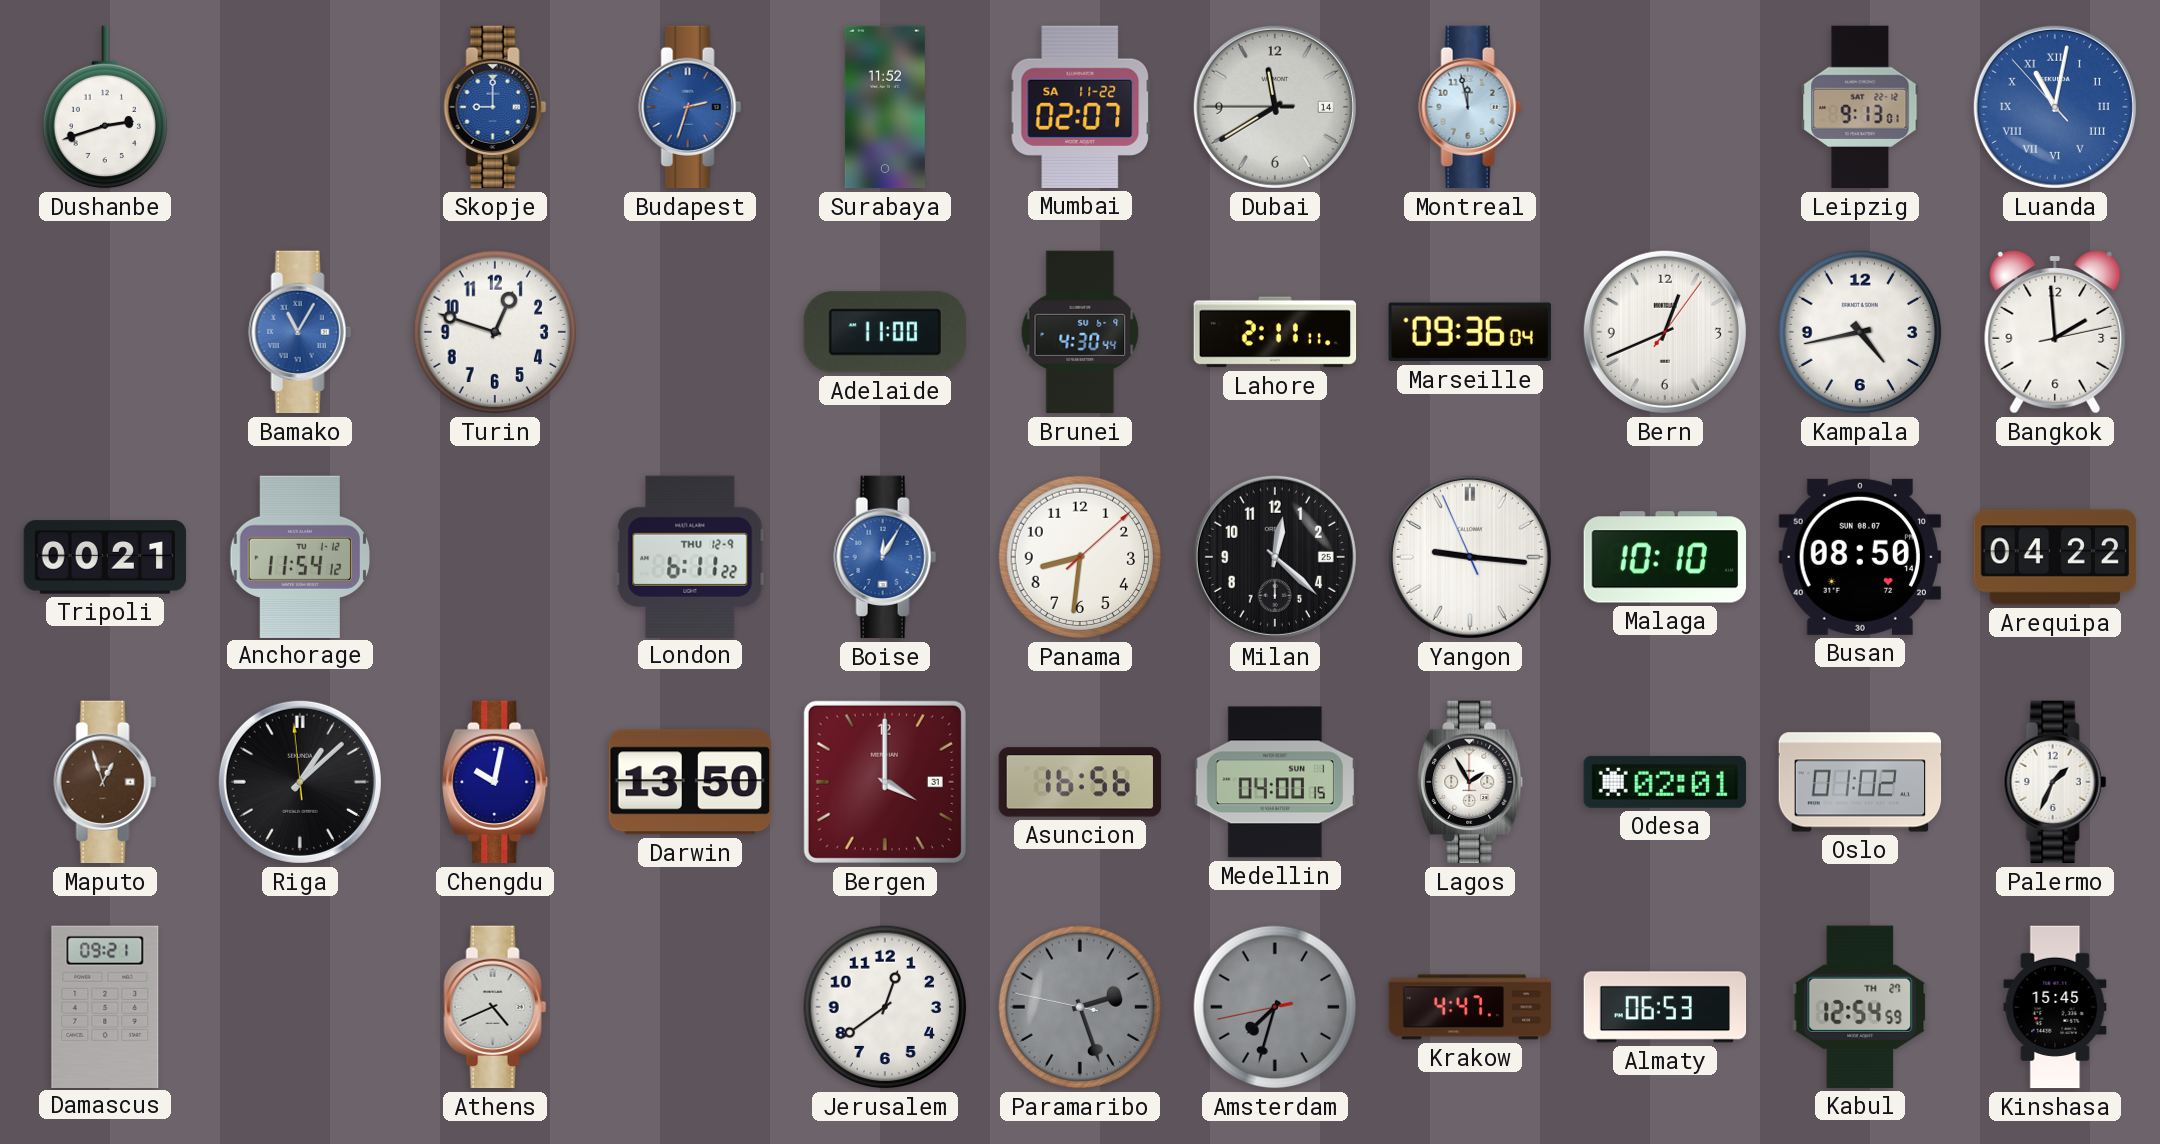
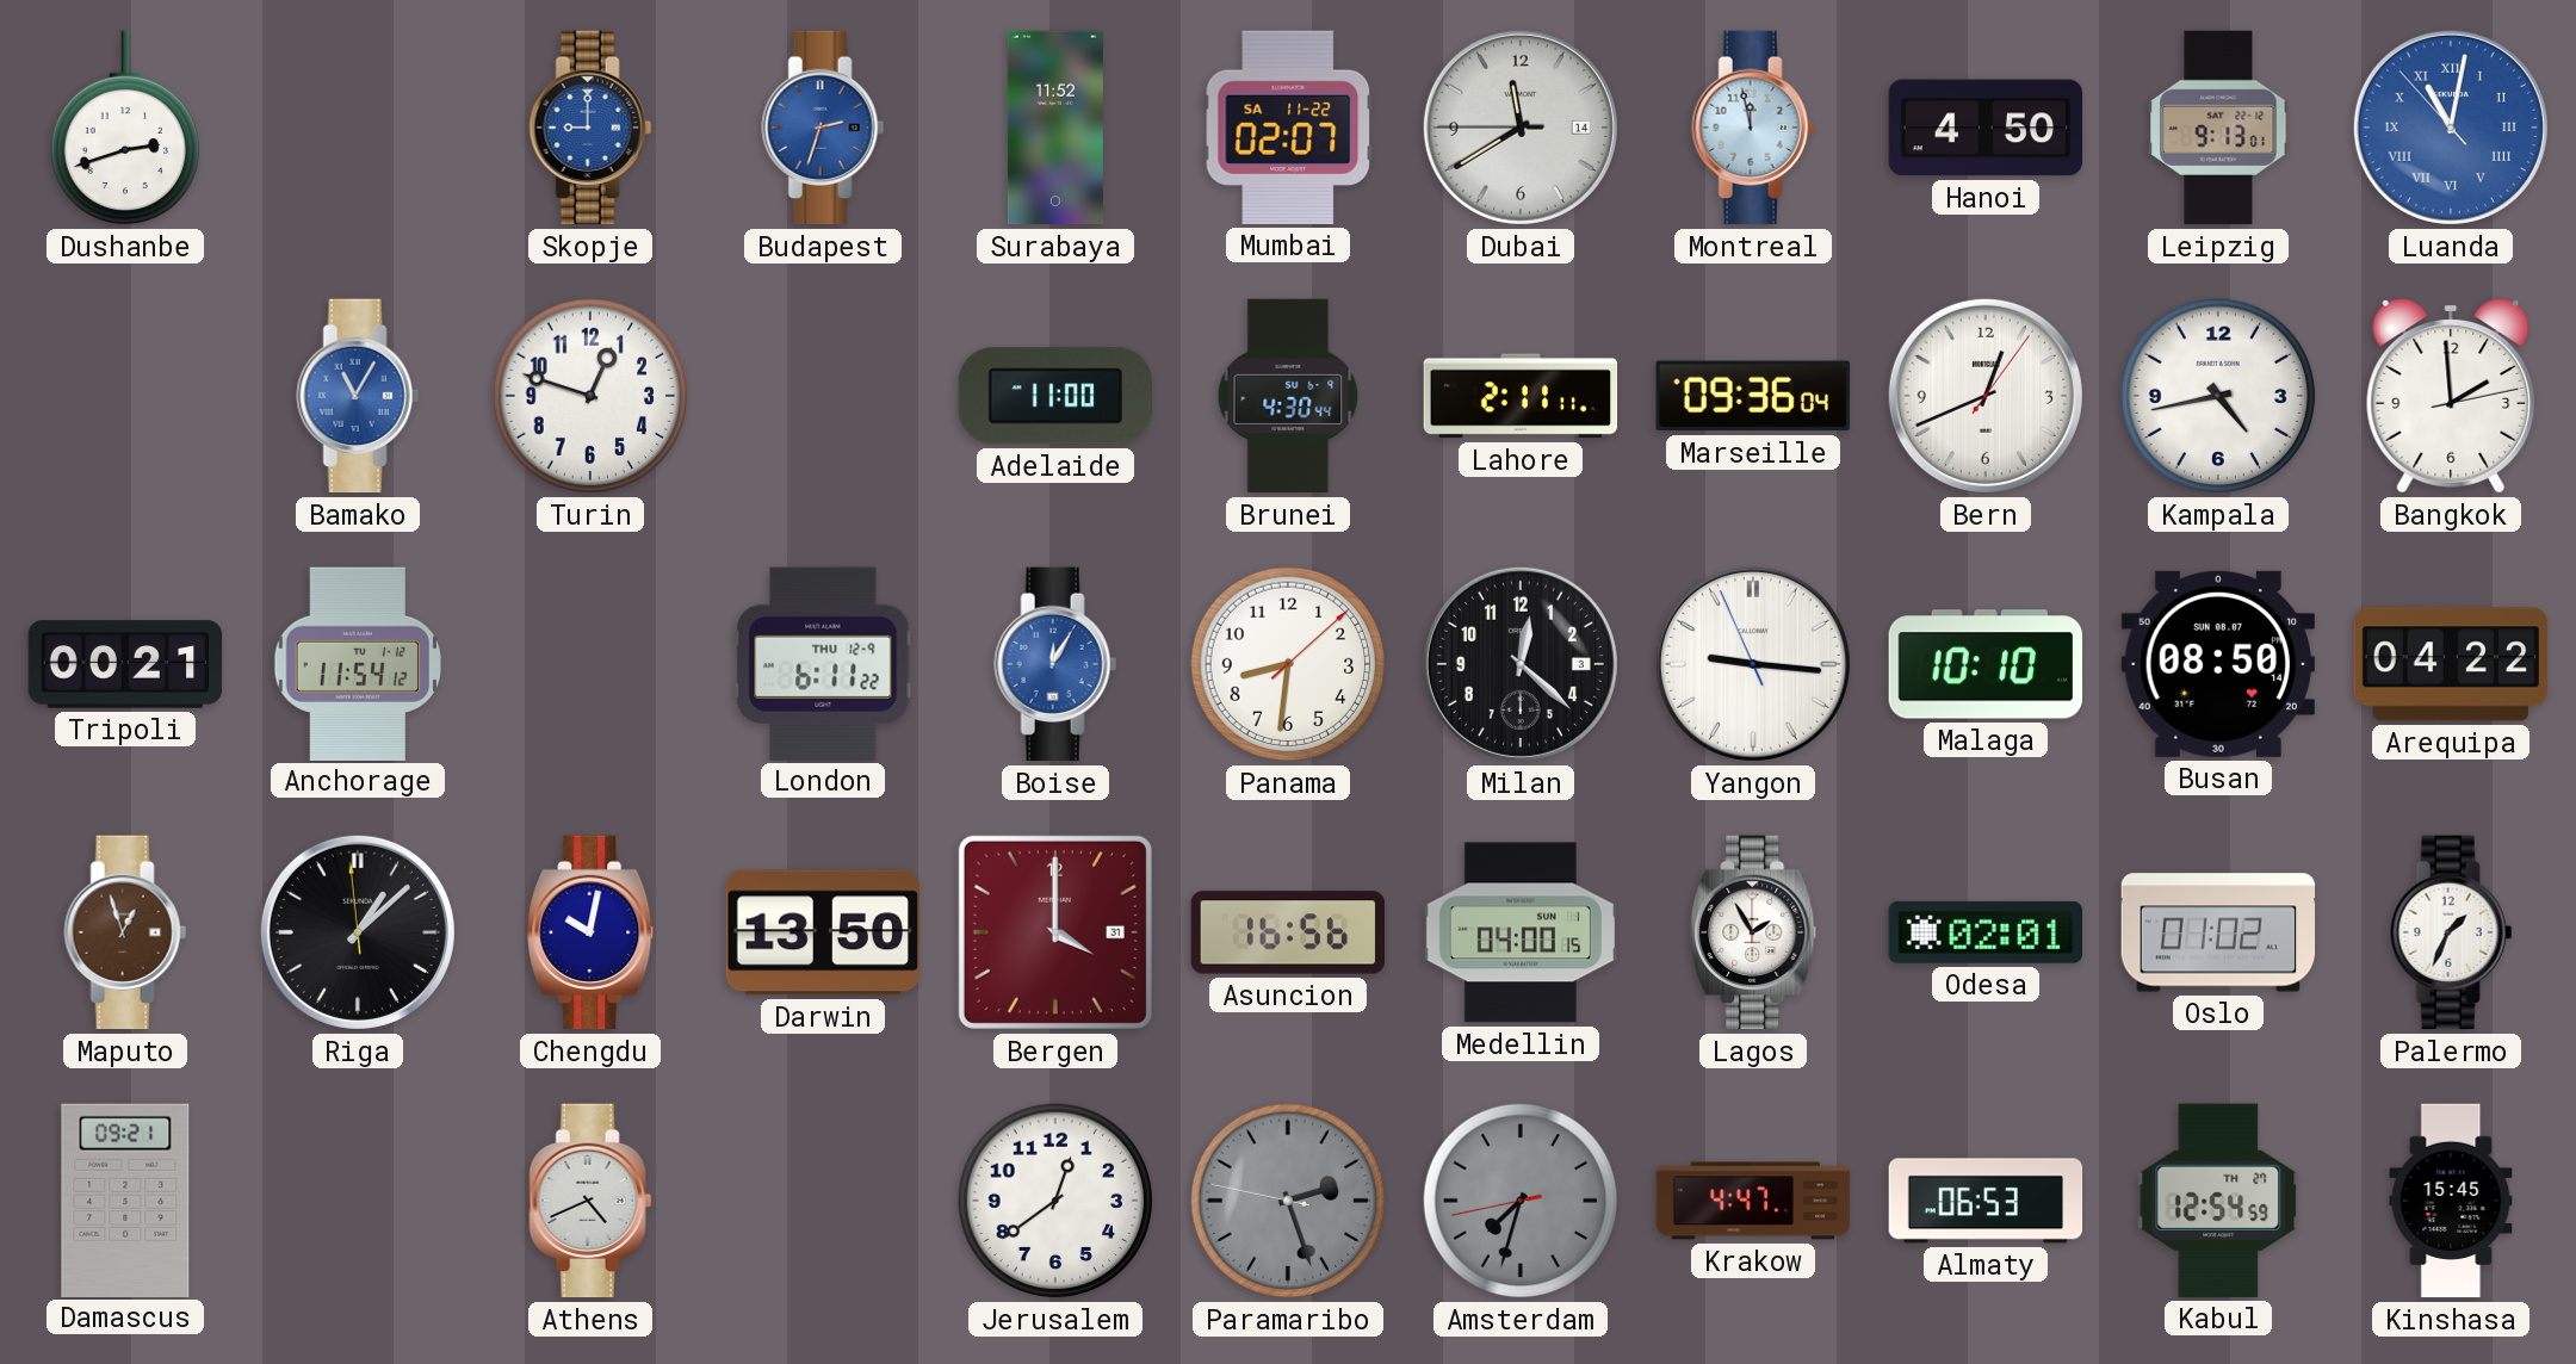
Hanoi: none -> 4:50
Milan date: 25 -> 3
